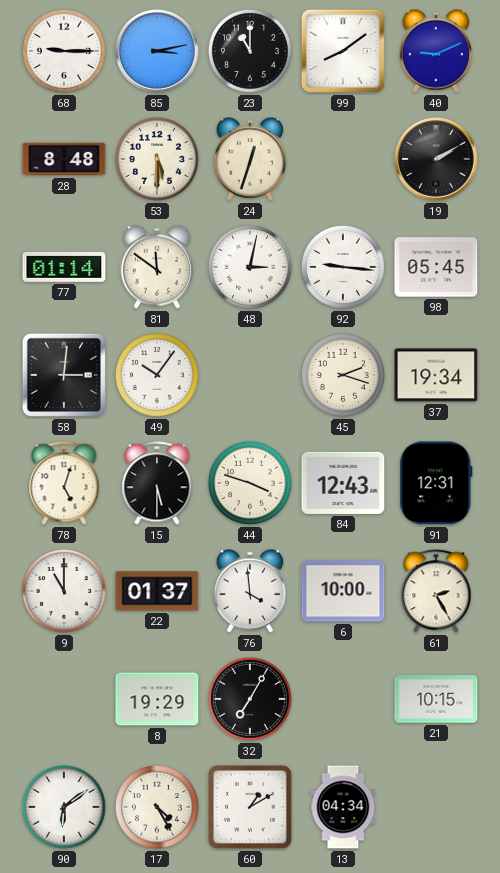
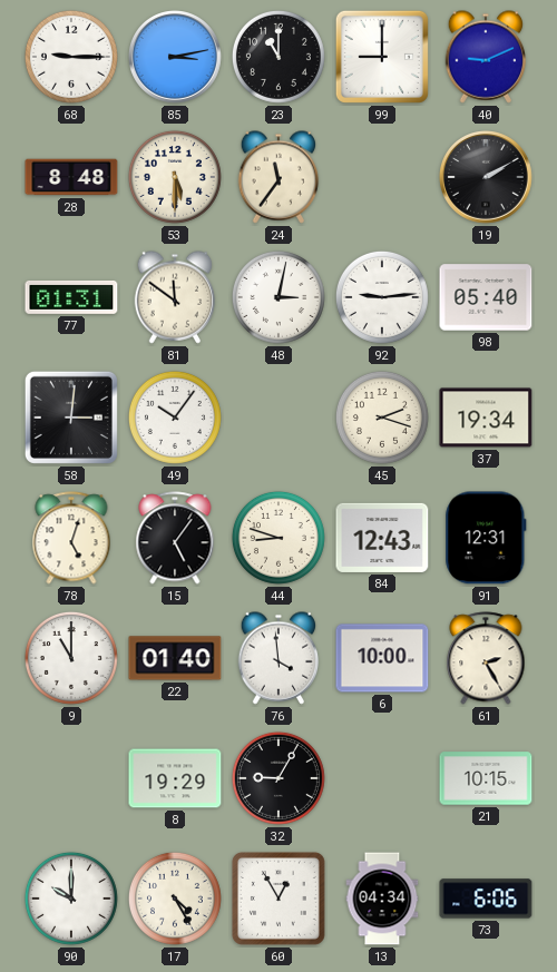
99: 8:09 -> 9:00
24: 12:33 -> 11:36
77: 01:14 -> 01:31
92: 9:16 -> 9:14
98: 05:45 -> 05:40
15: 5:30 -> 5:06
44: 3:48 -> 8:48
22: 01:37 -> 01:40
32: 7:05 -> 9:05
90: 6:09 -> 10:00
60: 1:10 -> 12:55
73: none -> 6:06
